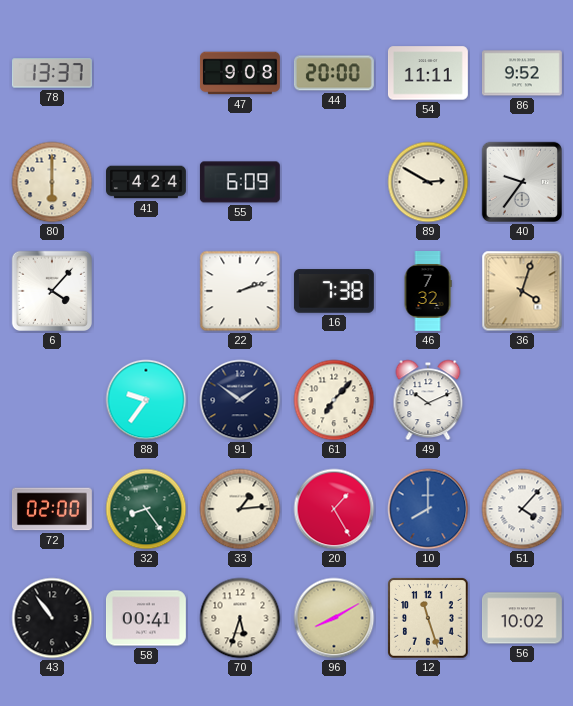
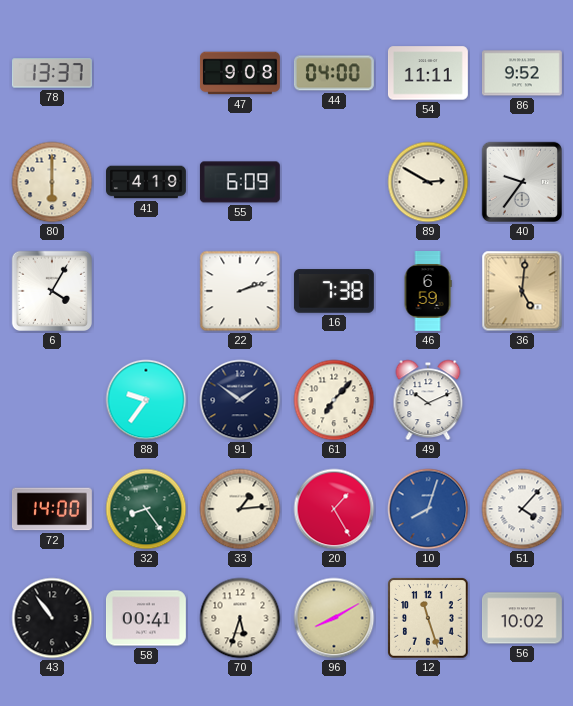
44: 20:00 -> 04:00
41: 4:24 -> 4:19
6: 4:07 -> 4:05
46: 7:32 -> 6:59
36: 4:03 -> 5:01
72: 02:00 -> 14:00
10: 8:00 -> 8:03
